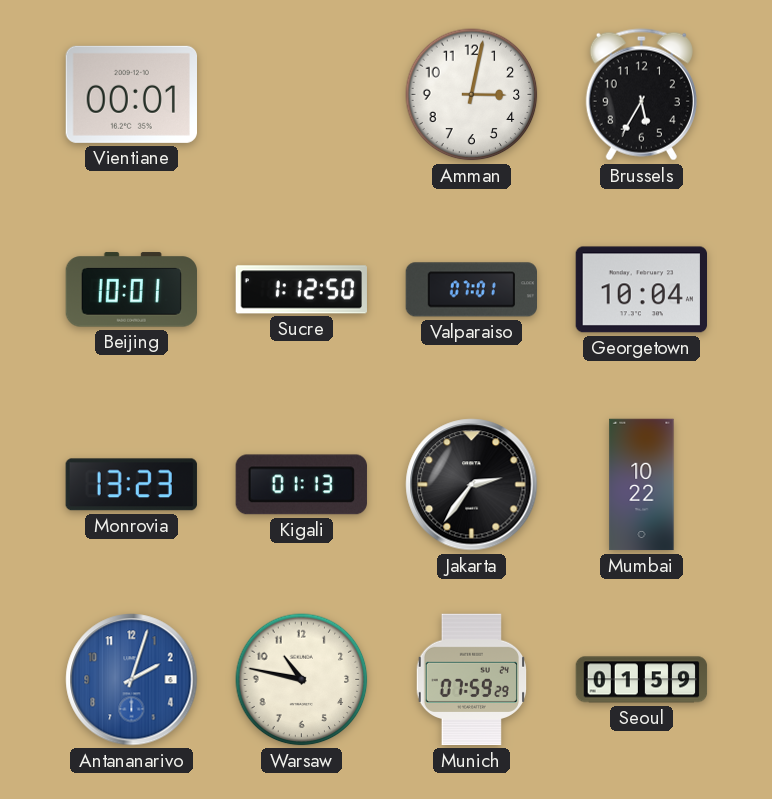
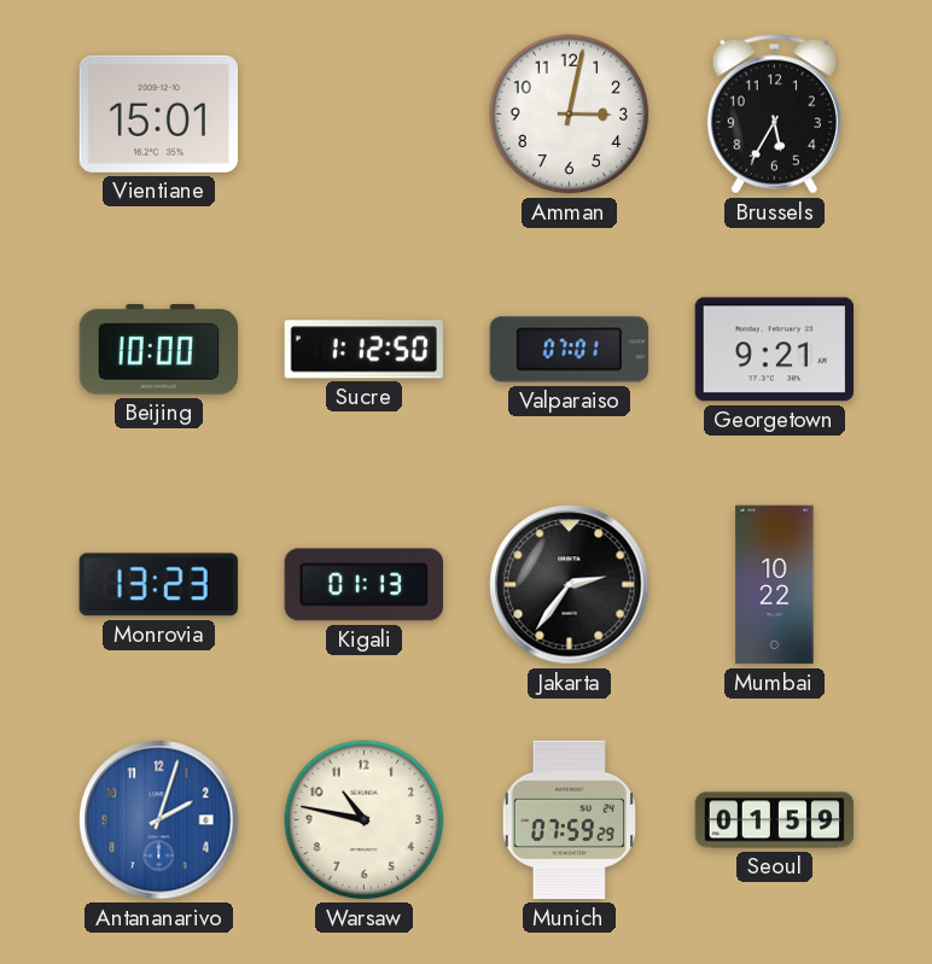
Vientiane: 00:01 -> 15:01
Beijing: 10:01 -> 10:00
Georgetown: 10:04 -> 9:21
